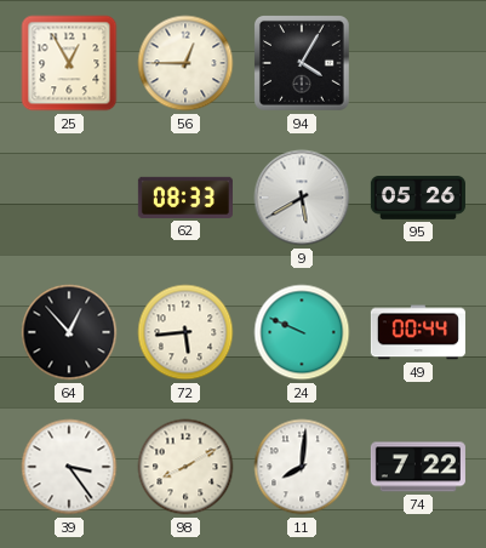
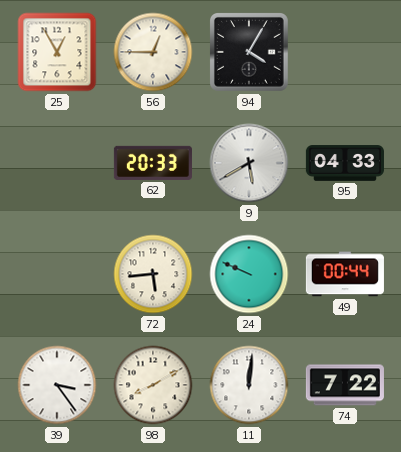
62: 08:33 -> 20:33
95: 05:26 -> 04:33
64: 12:53 -> none
11: 8:01 -> 12:01
